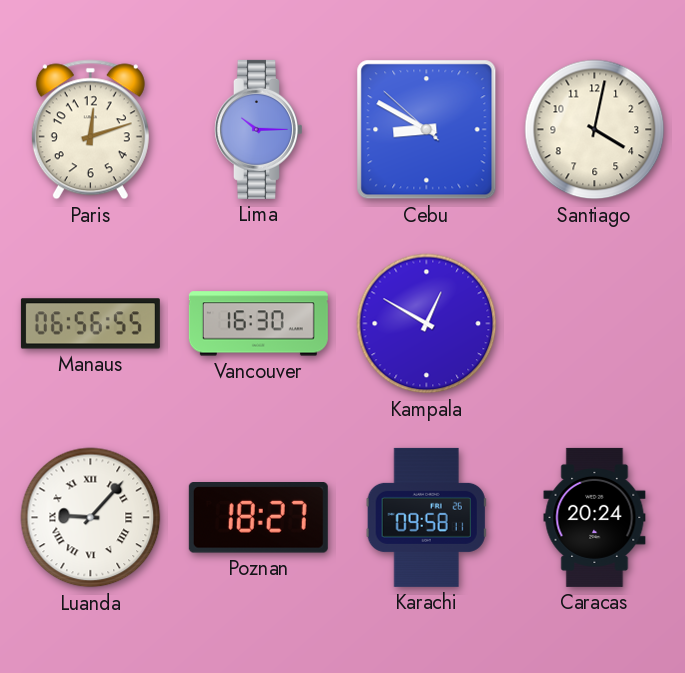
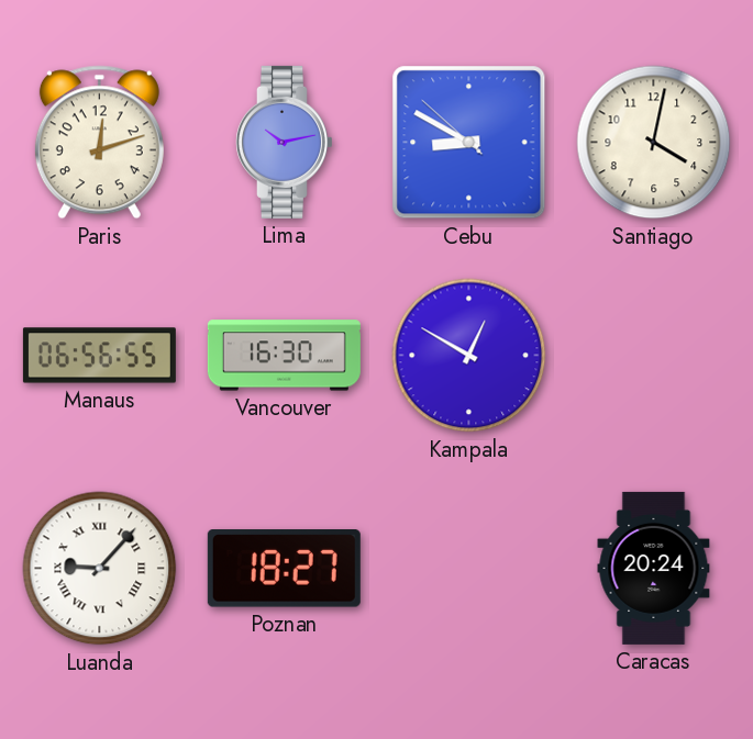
Lima: 10:15 -> 10:13
Karachi: 09:58 -> none
